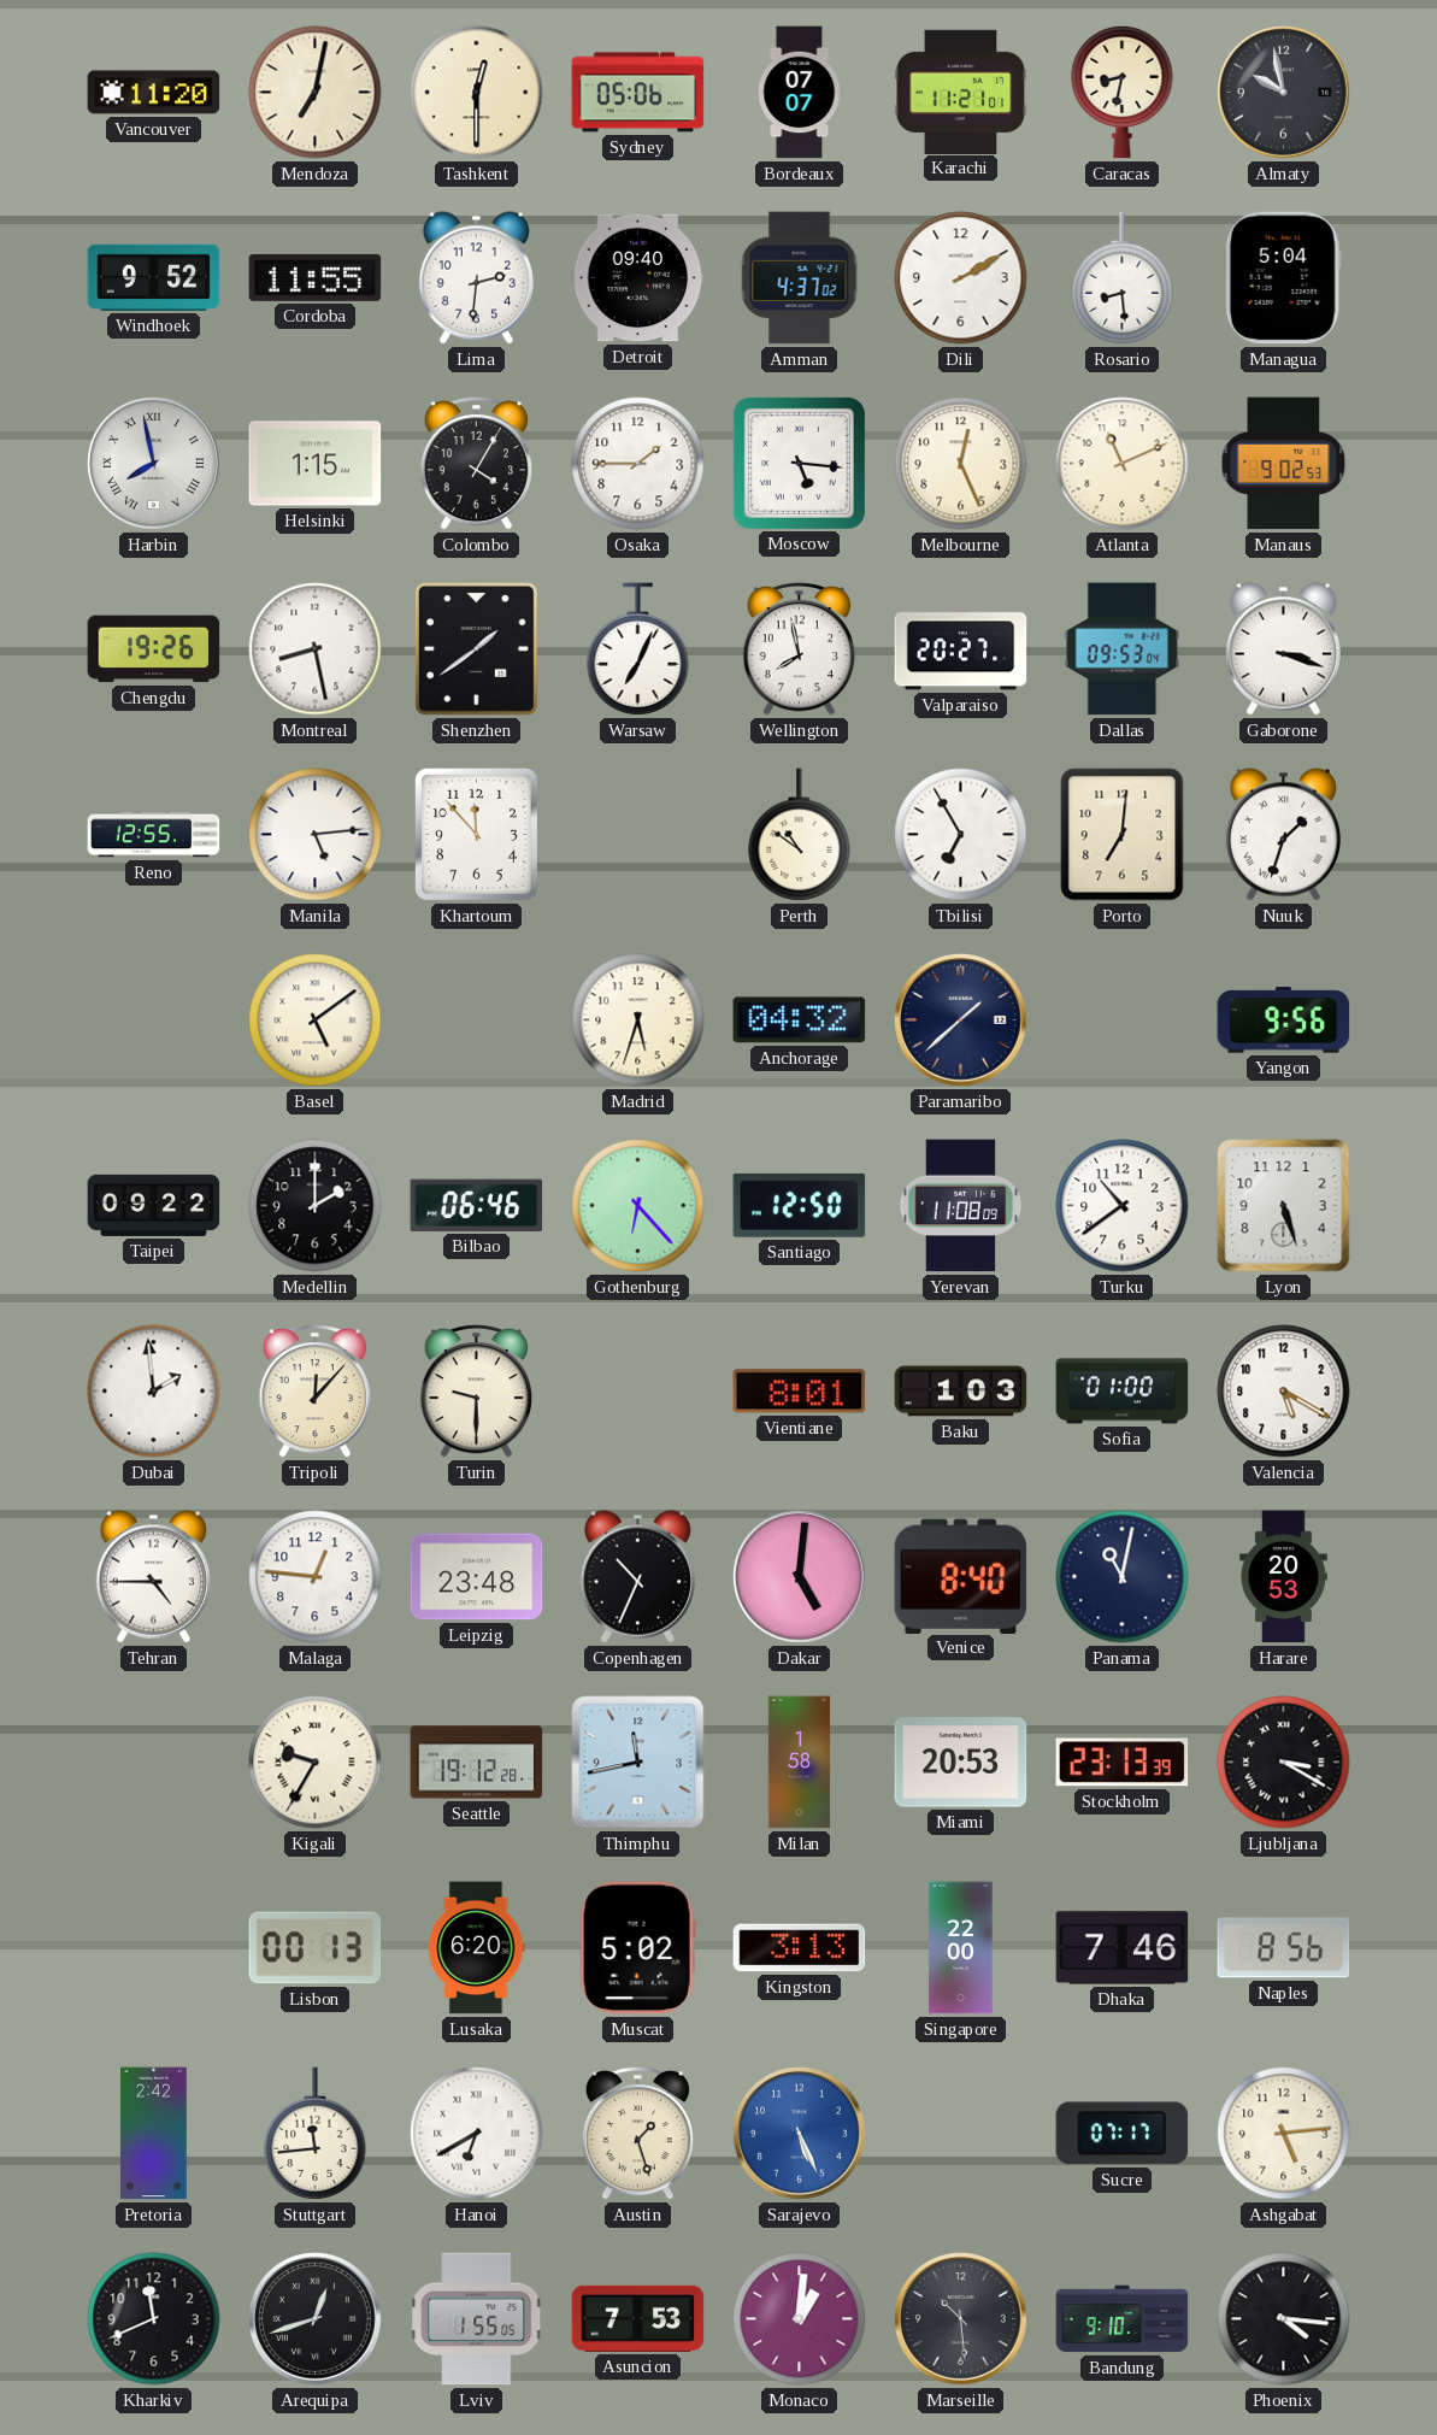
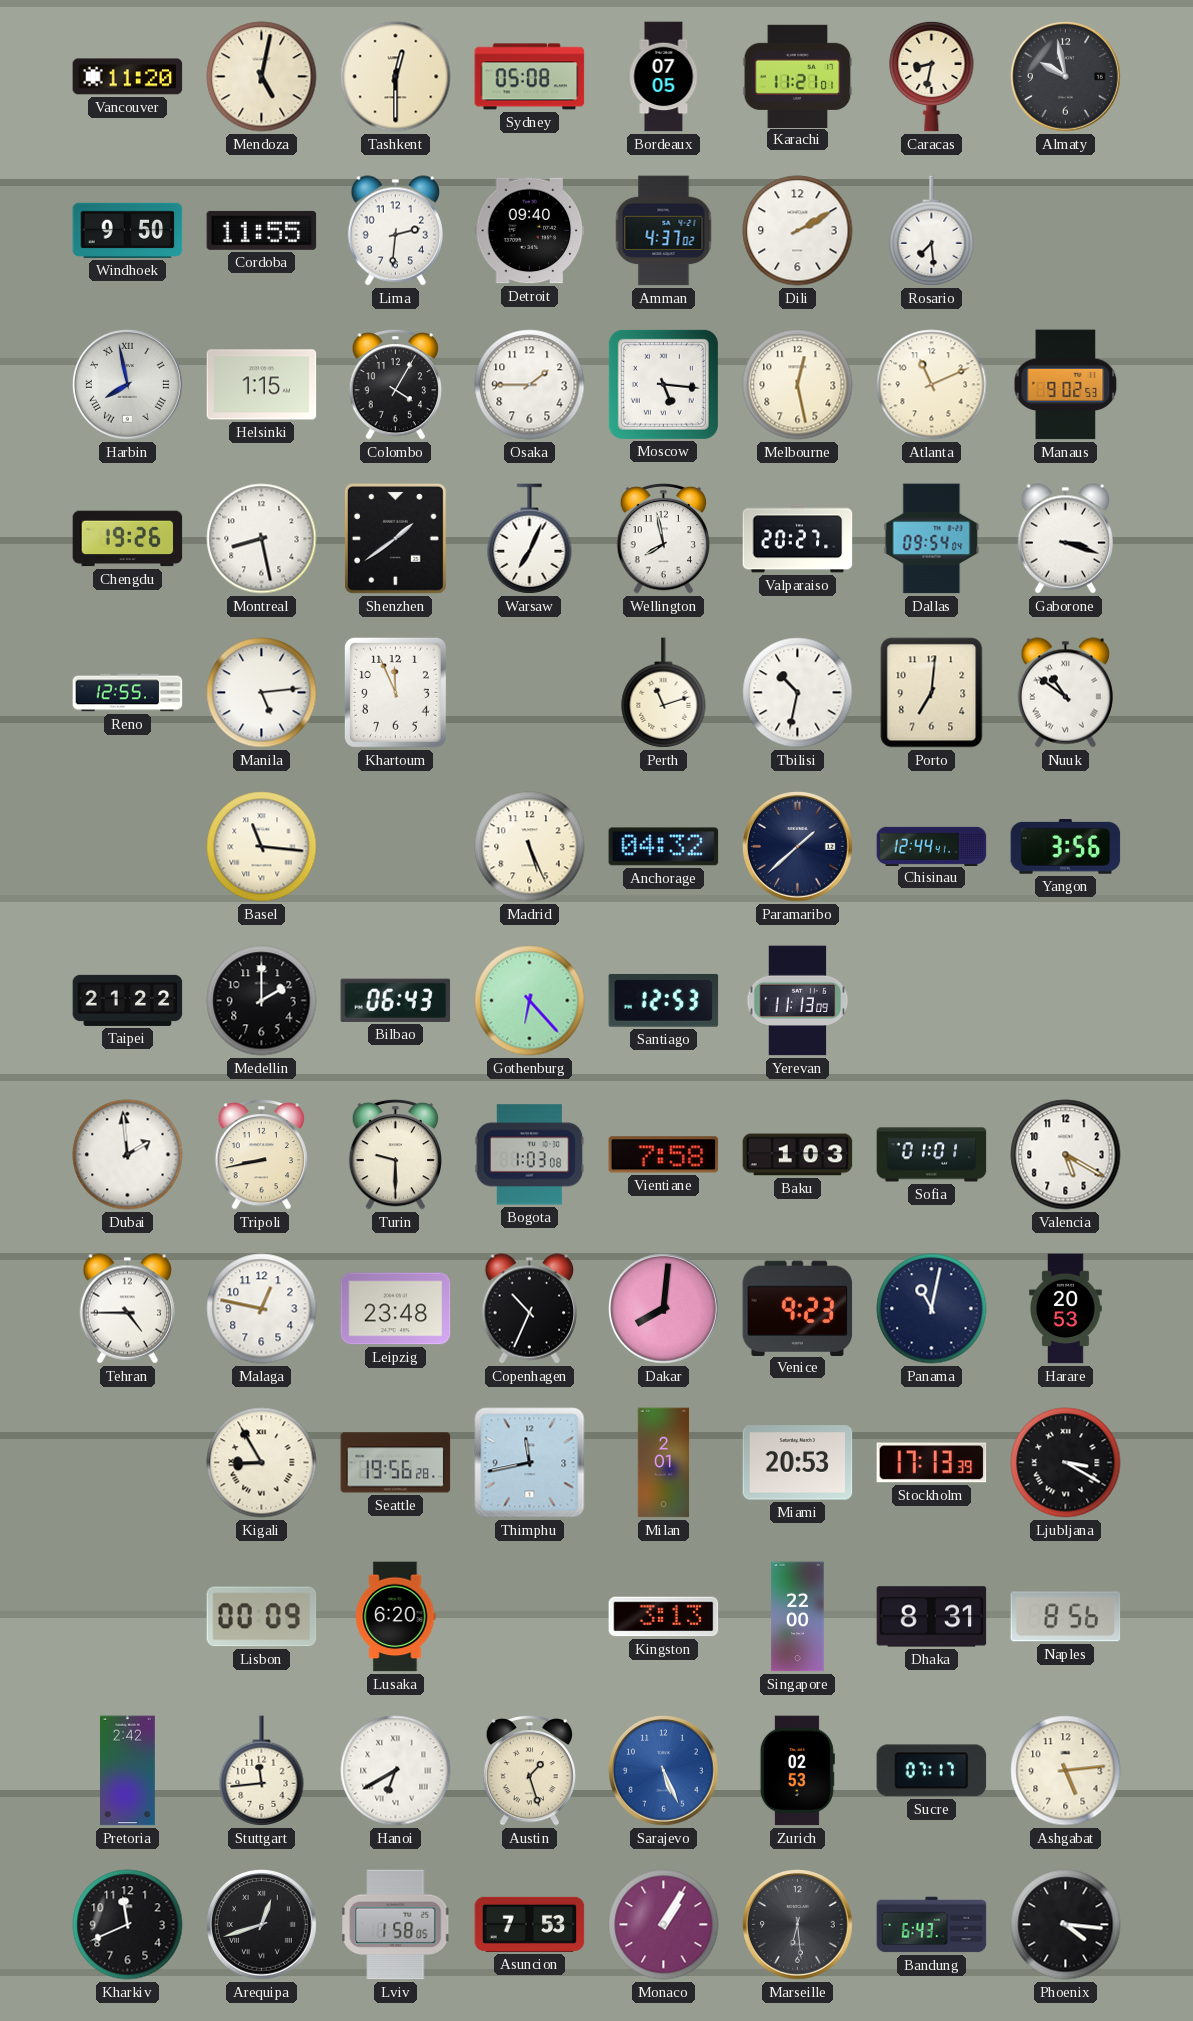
Mendoza: 7:02 -> 5:02
Sydney: 05:06 -> 05:08
Bordeaux: 07:07 -> 07:05
Windhoek: 9:52 -> 9:50
Rosario: 8:29 -> 7:29
Managua: 5:04 -> none
Melbourne: 12:26 -> 12:28
Dallas: 09:53 -> 09:54
Khartoum: 11:53 -> 11:56
Perth: 10:51 -> 11:12
Tbilisi: 6:55 -> 10:32
Nuuk: 1:33 -> 10:51
Basel: 5:09 -> 11:16
Madrid: 5:33 -> 5:26
Chisinau: none -> 12:44
Yangon: 9:56 -> 3:56
Taipei: 09:22 -> 21:22
Bilbao: 06:46 -> 06:43
Santiago: 12:50 -> 12:53
Yerevan: 11:08 -> 11:13
Turku: 10:39 -> none
Lyon: 5:27 -> none
Tripoli: 12:07 -> 8:43
Bogota: none -> 1:03
Vientiane: 8:01 -> 7:58
Sofia: 01:00 -> 01:01
Malaga: 12:46 -> 12:47
Dakar: 5:01 -> 8:01
Venice: 8:40 -> 9:23
Kigali: 9:35 -> 8:55
Seattle: 19:12 -> 19:56
Milan: 1:58 -> 2:01
Stockholm: 23:13 -> 17:13
Lisbon: 00:13 -> 00:09
Muscat: 5:02 -> none
Dhaka: 7:46 -> 8:31
Zurich: none -> 02:53
Lviv: 1:55 -> 1:58
Monaco: 1:01 -> 1:05
Marseille: 10:29 -> 6:29
Bandung: 9:10 -> 6:43
